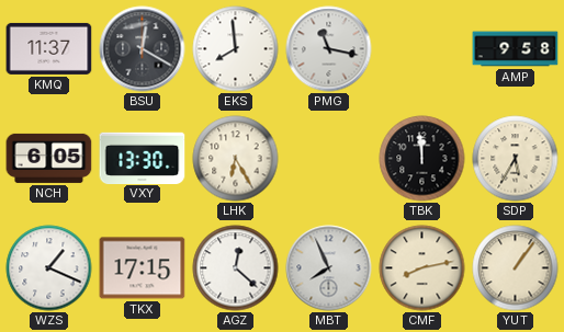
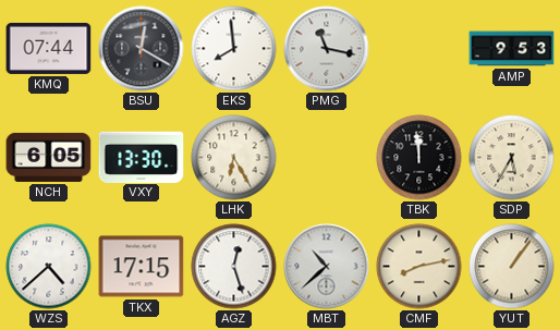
KMQ: 11:37 -> 07:44
AMP: 9:58 -> 9:53
WZS: 1:19 -> 4:38
AGZ: 12:22 -> 12:27
MBT: 7:56 -> 10:38
